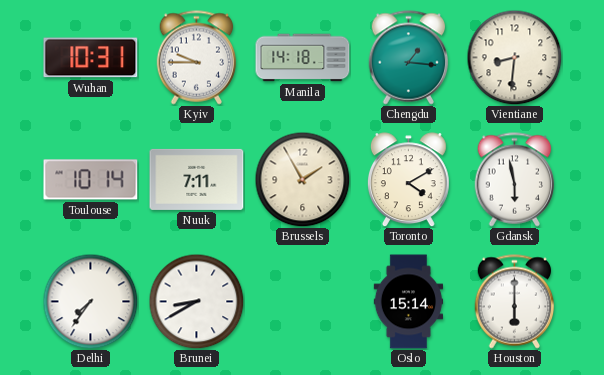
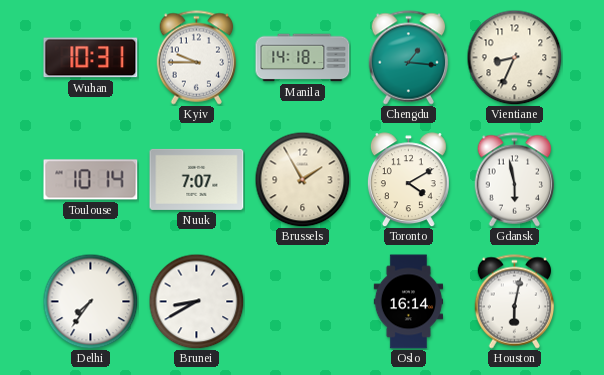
Vientiane: 8:31 -> 8:34
Nuuk: 7:11 -> 7:07
Oslo: 15:14 -> 16:14
Houston: 6:00 -> 6:02
